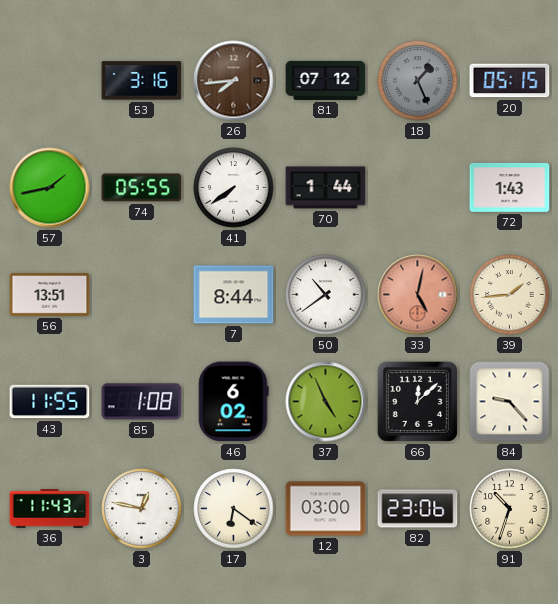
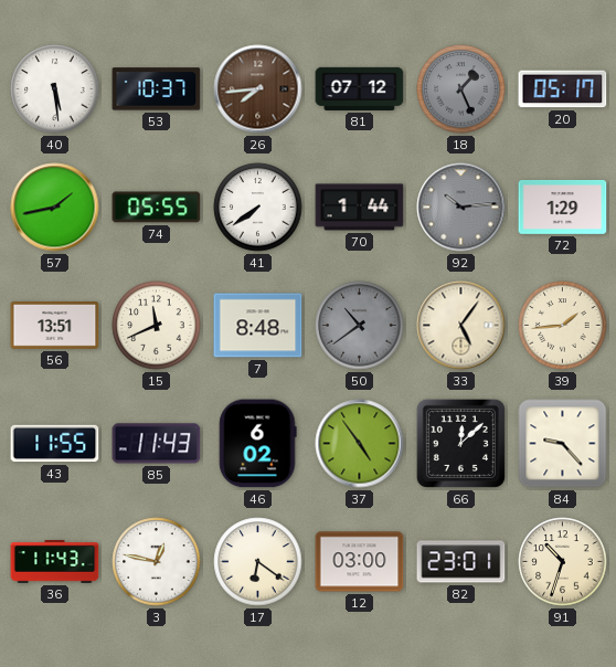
40: none -> 5:29
53: 3:16 -> 10:37
20: 05:15 -> 05:17
92: none -> 10:14
72: 1:43 -> 1:29
15: none -> 11:41
7: 8:44 -> 8:48
50 dial: white -> grey
33: 5:02 -> 5:06
33 dial: salmon -> cream
85: 1:08 -> 11:43
37: 4:56 -> 4:54
82: 23:06 -> 23:01
